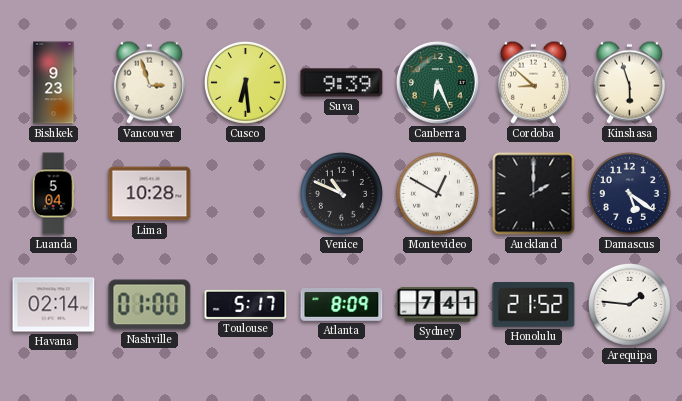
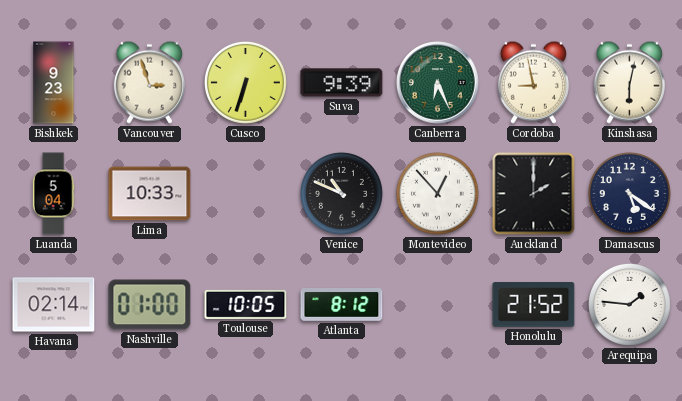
Cusco: 6:29 -> 6:33
Cordoba: 8:52 -> 8:58
Kinshasa: 5:57 -> 6:02
Lima: 10:28 -> 10:33
Montevideo: 12:50 -> 12:53
Toulouse: 5:17 -> 10:05
Atlanta: 8:09 -> 8:12
Sydney: 7:41 -> none
